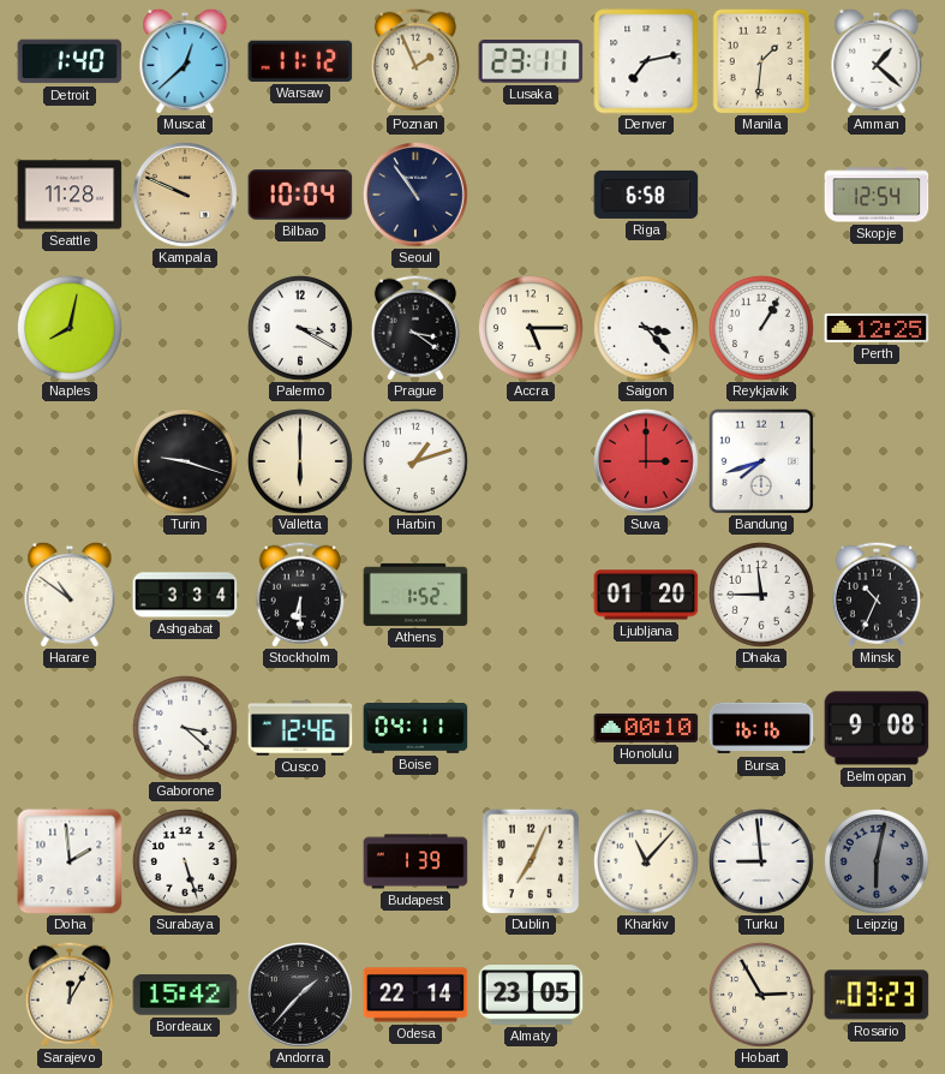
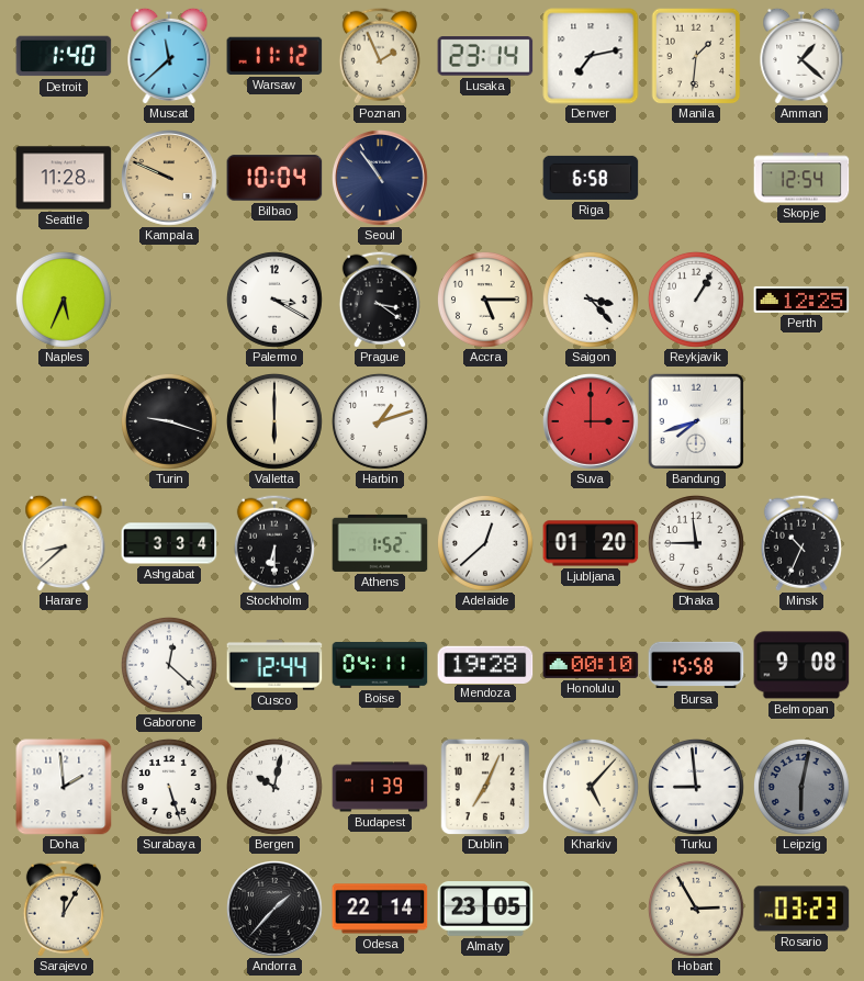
Muscat: 12:38 -> 11:38
Lusaka: 23:11 -> 23:14
Naples: 8:02 -> 5:34
Harare: 10:51 -> 8:38
Adelaide: none -> 12:38
Gaborone: 3:22 -> 12:22
Cusco: 12:46 -> 12:44
Mendoza: none -> 19:28
Bursa: 16:16 -> 15:58
Bergen: none -> 10:02
Kharkiv: 11:07 -> 5:07
Bordeaux: 15:42 -> none
